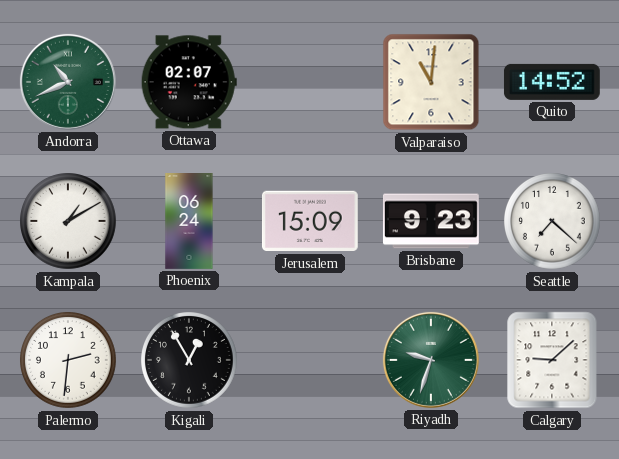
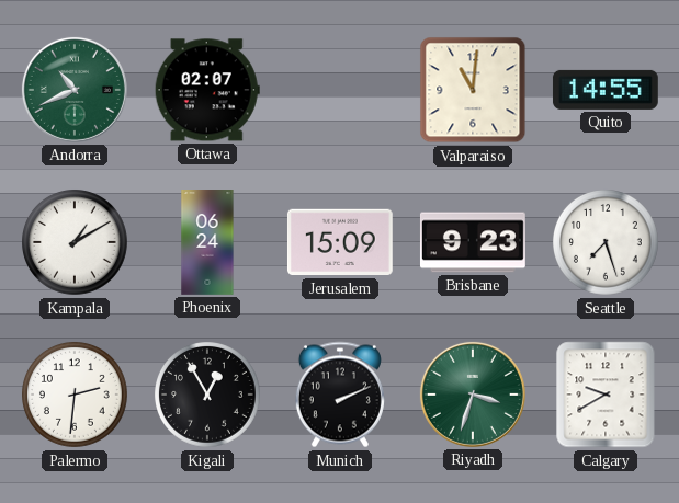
Quito: 14:52 -> 14:55
Seattle: 7:22 -> 7:27
Munich: none -> 2:11
Riyadh: 9:33 -> 3:33
Calgary: 9:08 -> 9:40
